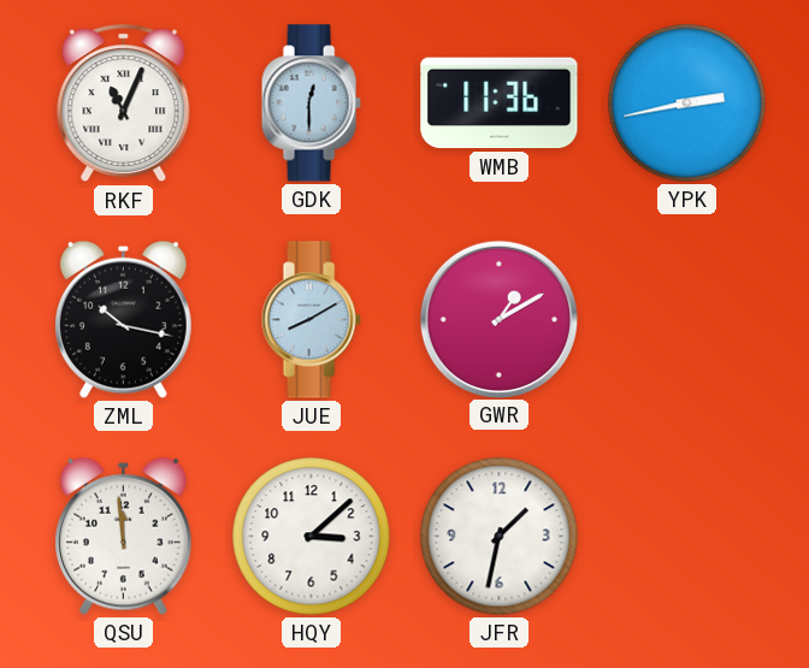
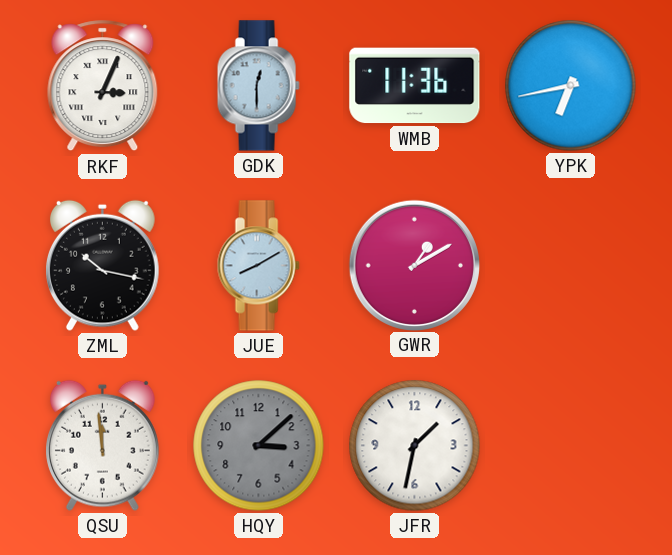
RKF: 11:04 -> 3:04
YPK: 2:43 -> 6:43
HQY dial: white -> grey
